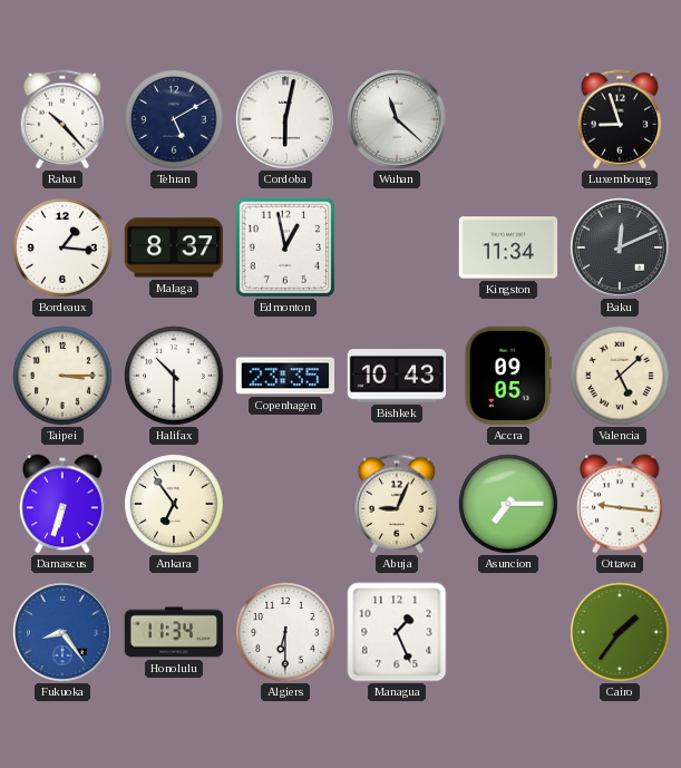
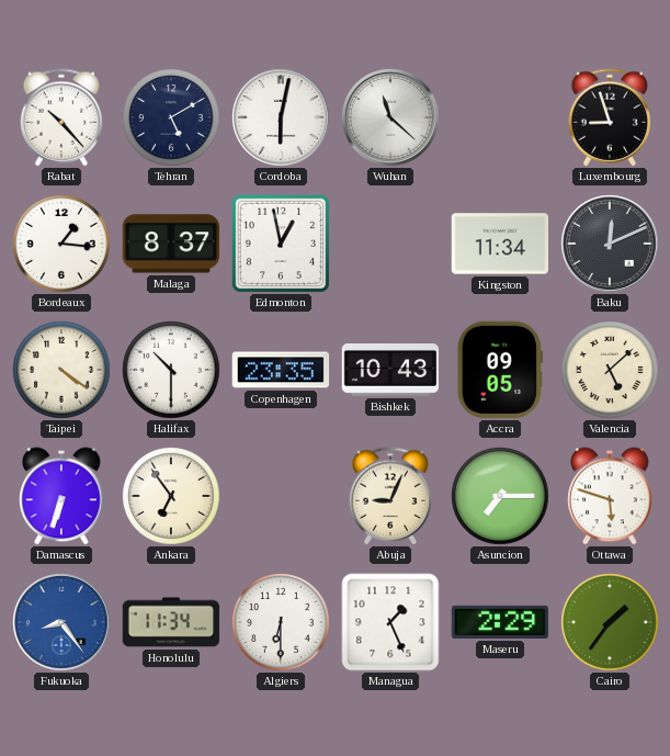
Taipei: 3:15 -> 4:21
Ottawa: 9:16 -> 5:48
Maseru: none -> 2:29
